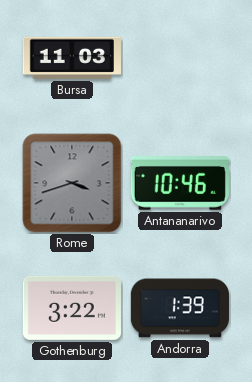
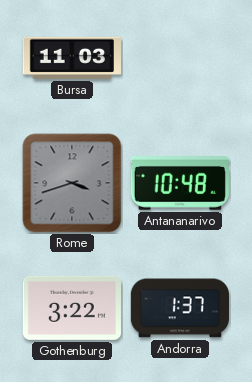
Antananarivo: 10:46 -> 10:48
Andorra: 1:39 -> 1:37
